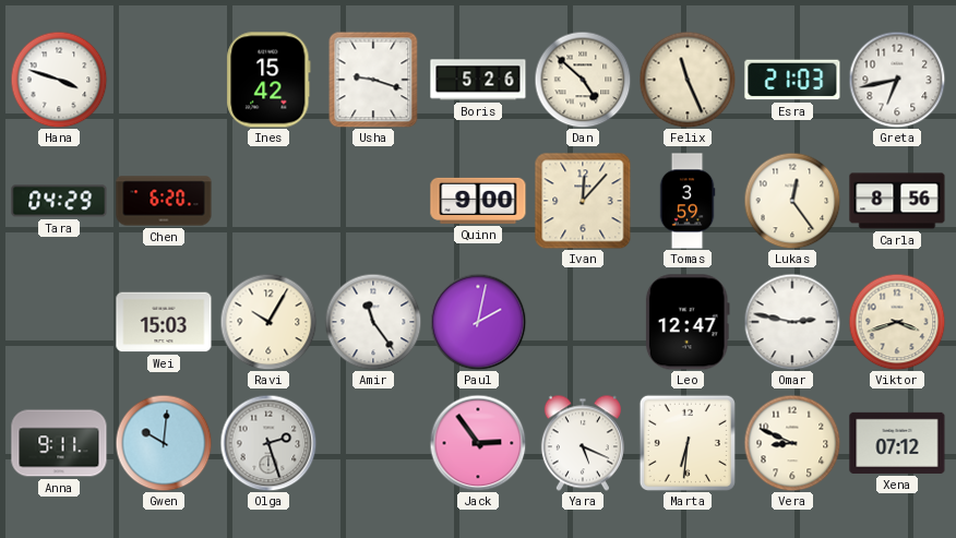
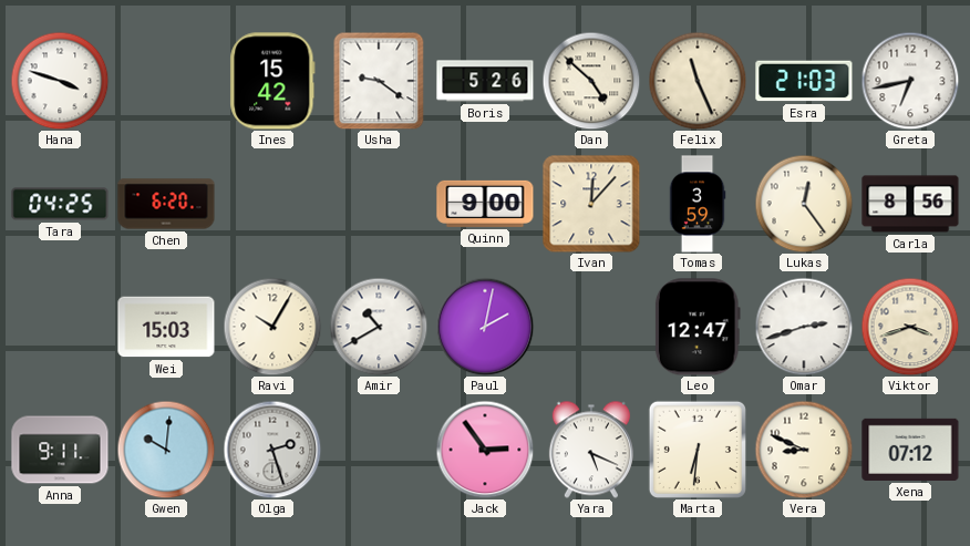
Usha: 9:18 -> 9:21
Tara: 04:29 -> 04:25
Amir: 11:24 -> 10:40
Omar: 2:47 -> 2:42
